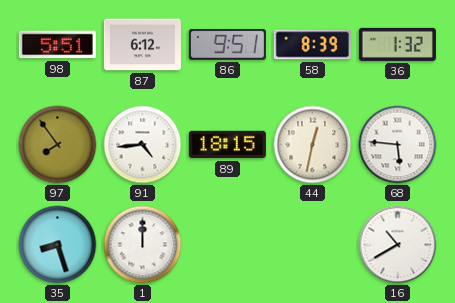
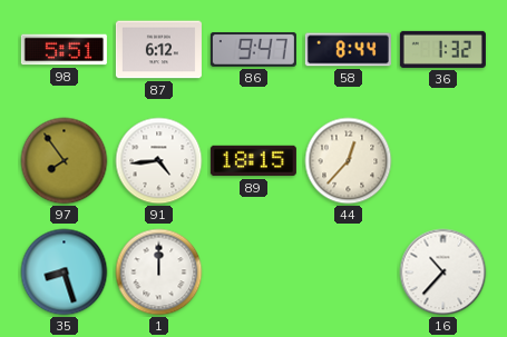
86: 9:51 -> 9:47
58: 8:39 -> 8:44
44: 12:32 -> 12:37
68: 5:46 -> none
16: 10:40 -> 10:37
